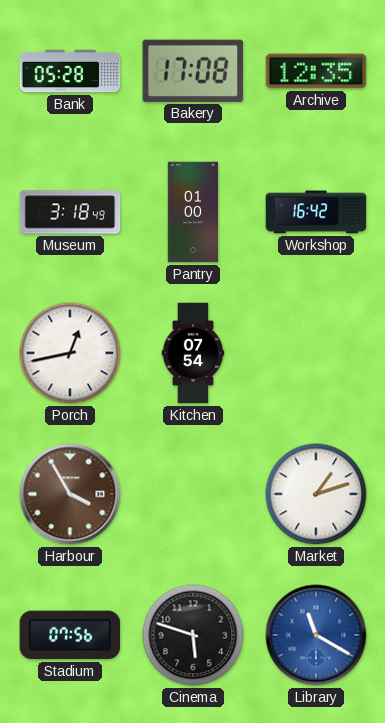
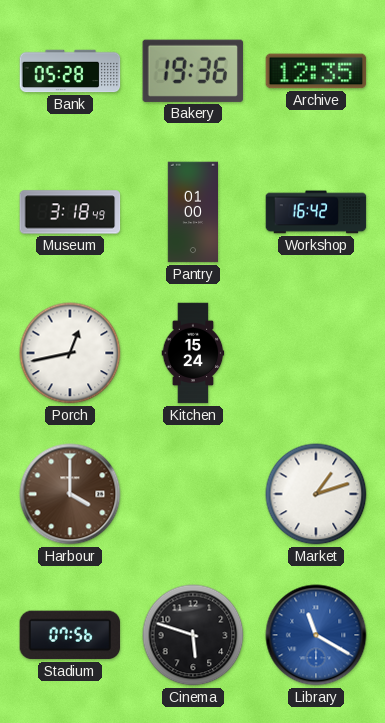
Bakery: 17:08 -> 19:36
Kitchen: 07:54 -> 15:24
Harbour: 3:55 -> 4:00
